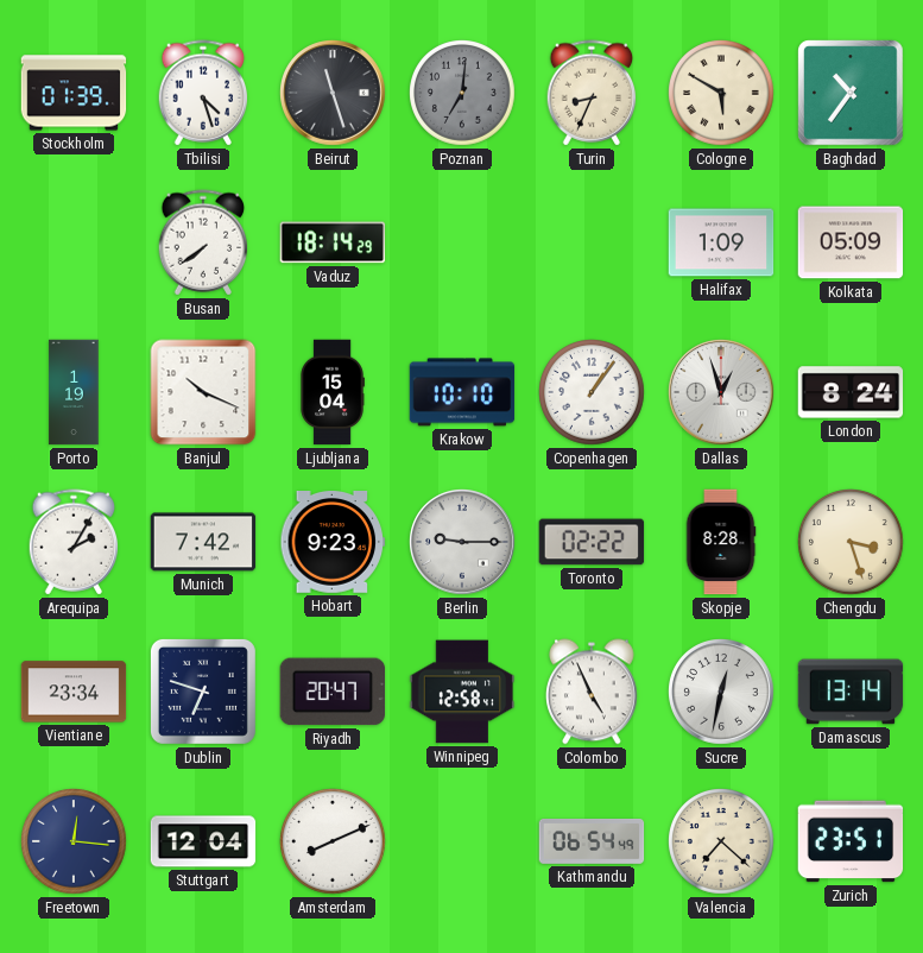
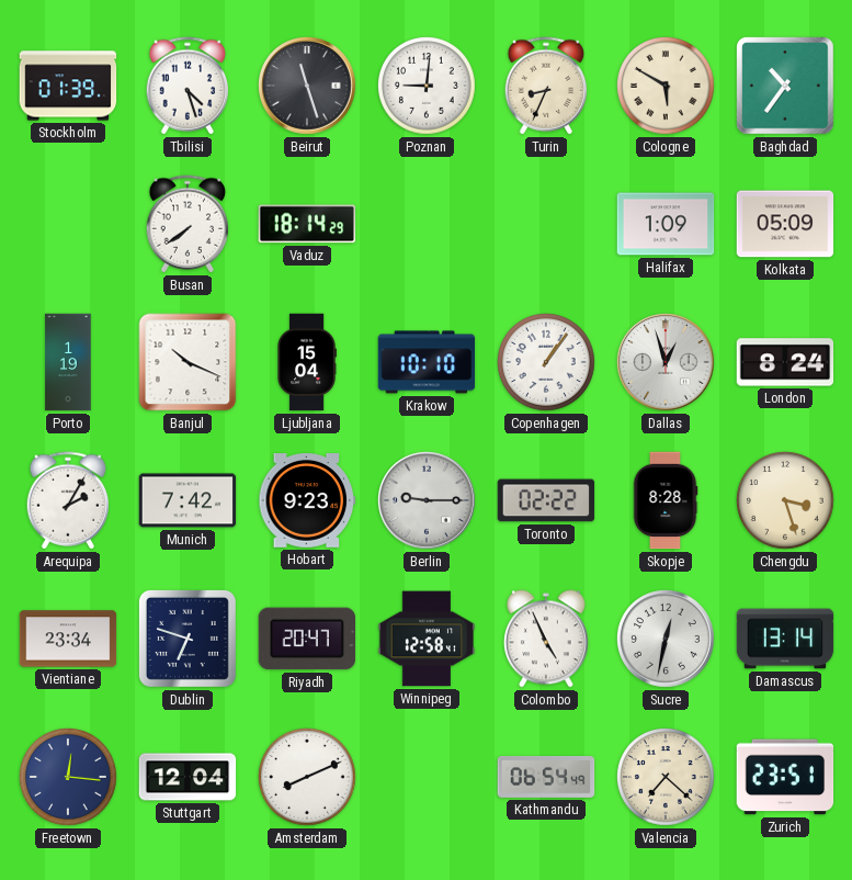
Poznan: 7:01 -> 9:01
Poznan dial: grey -> white
